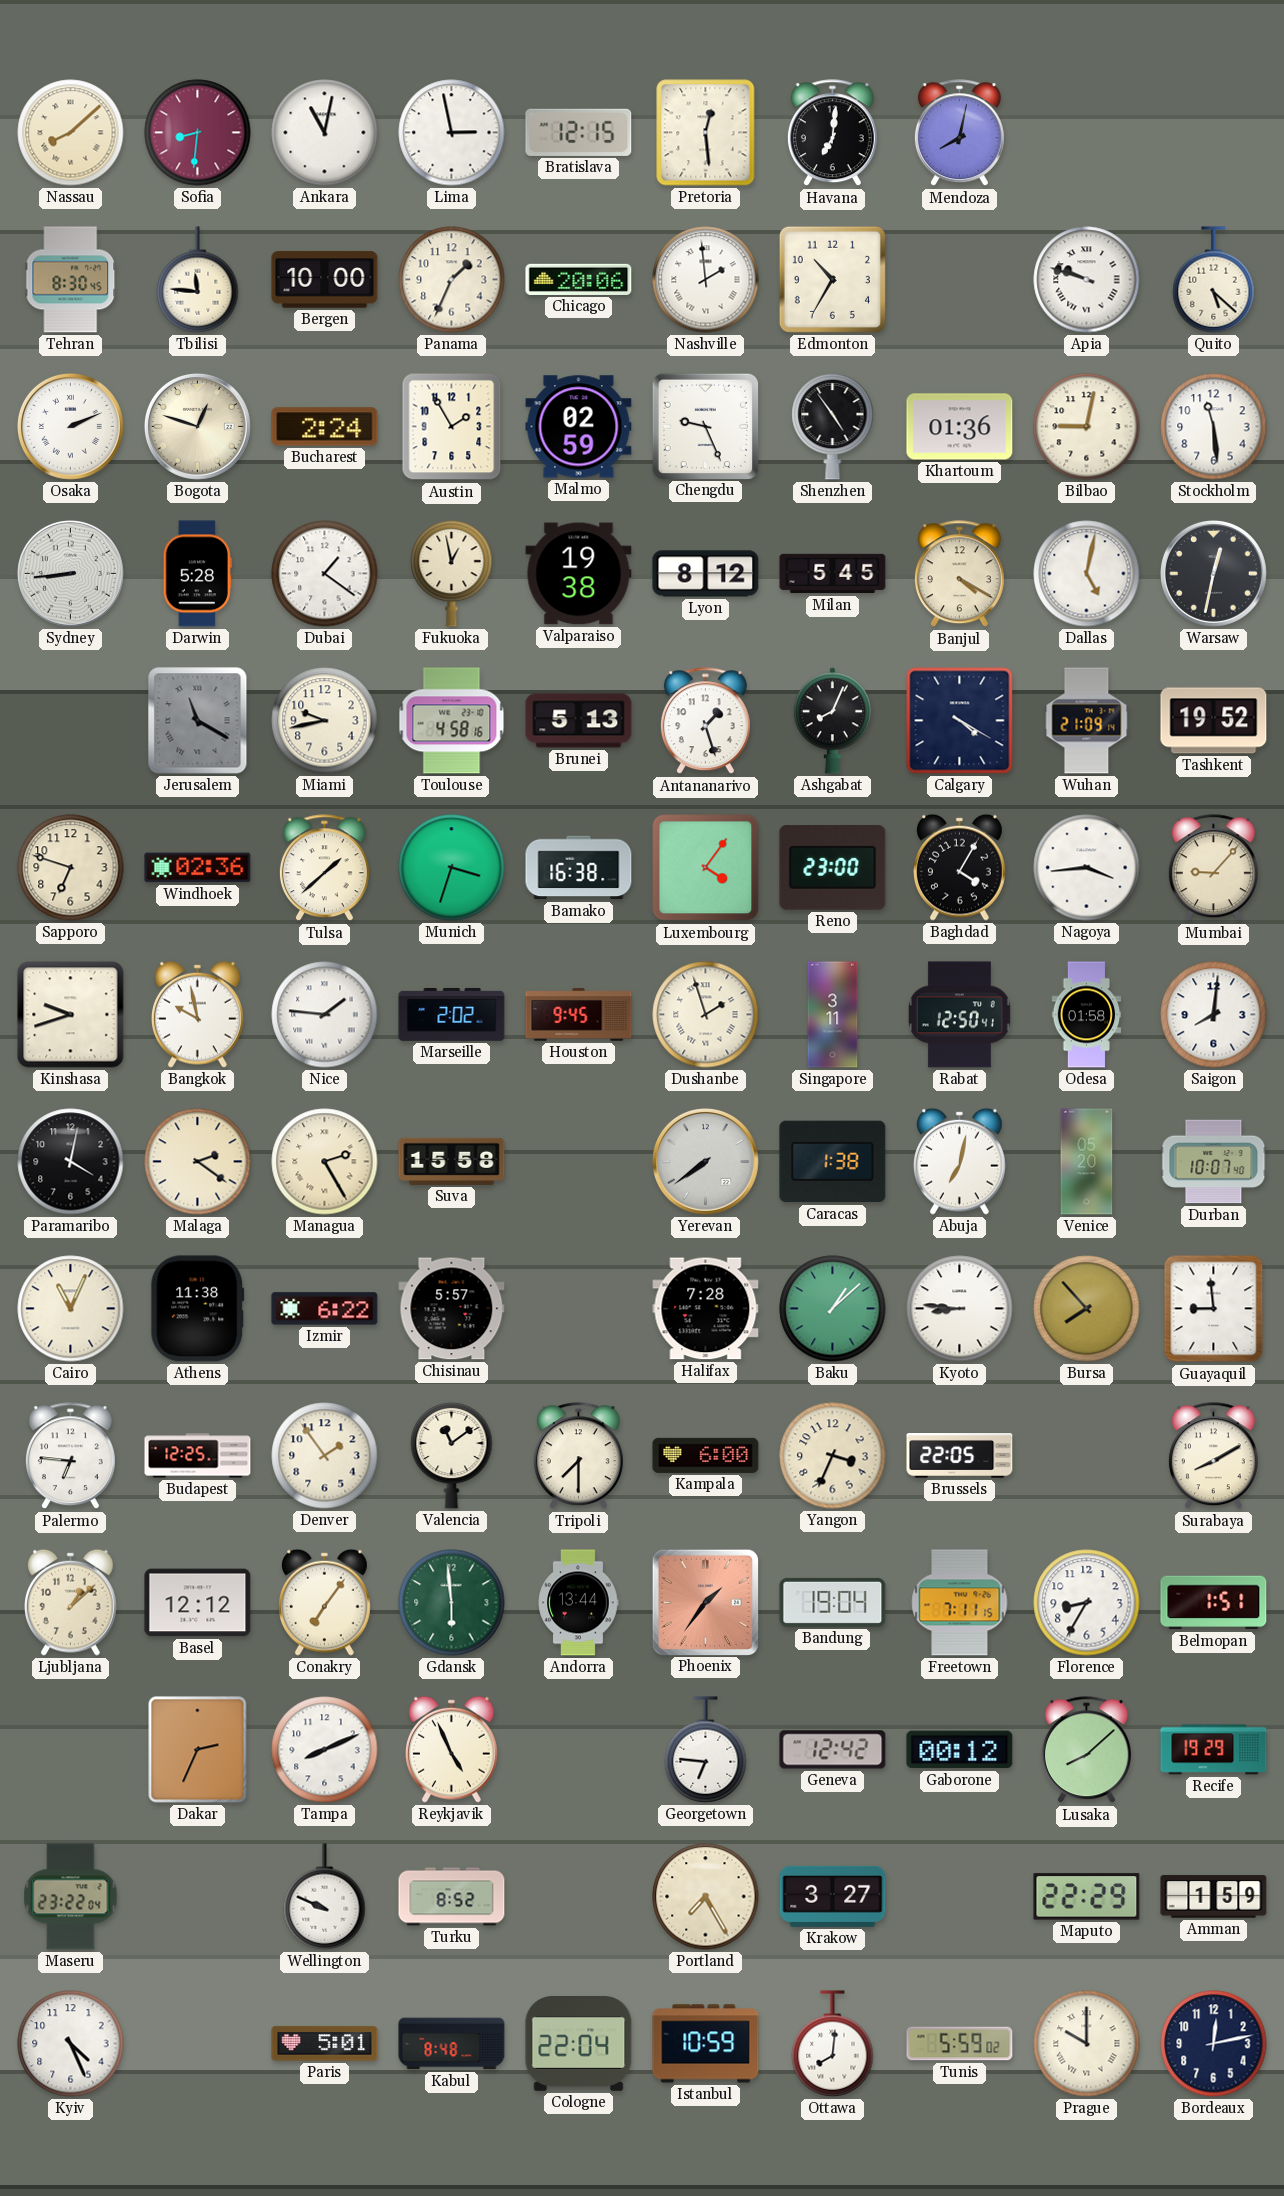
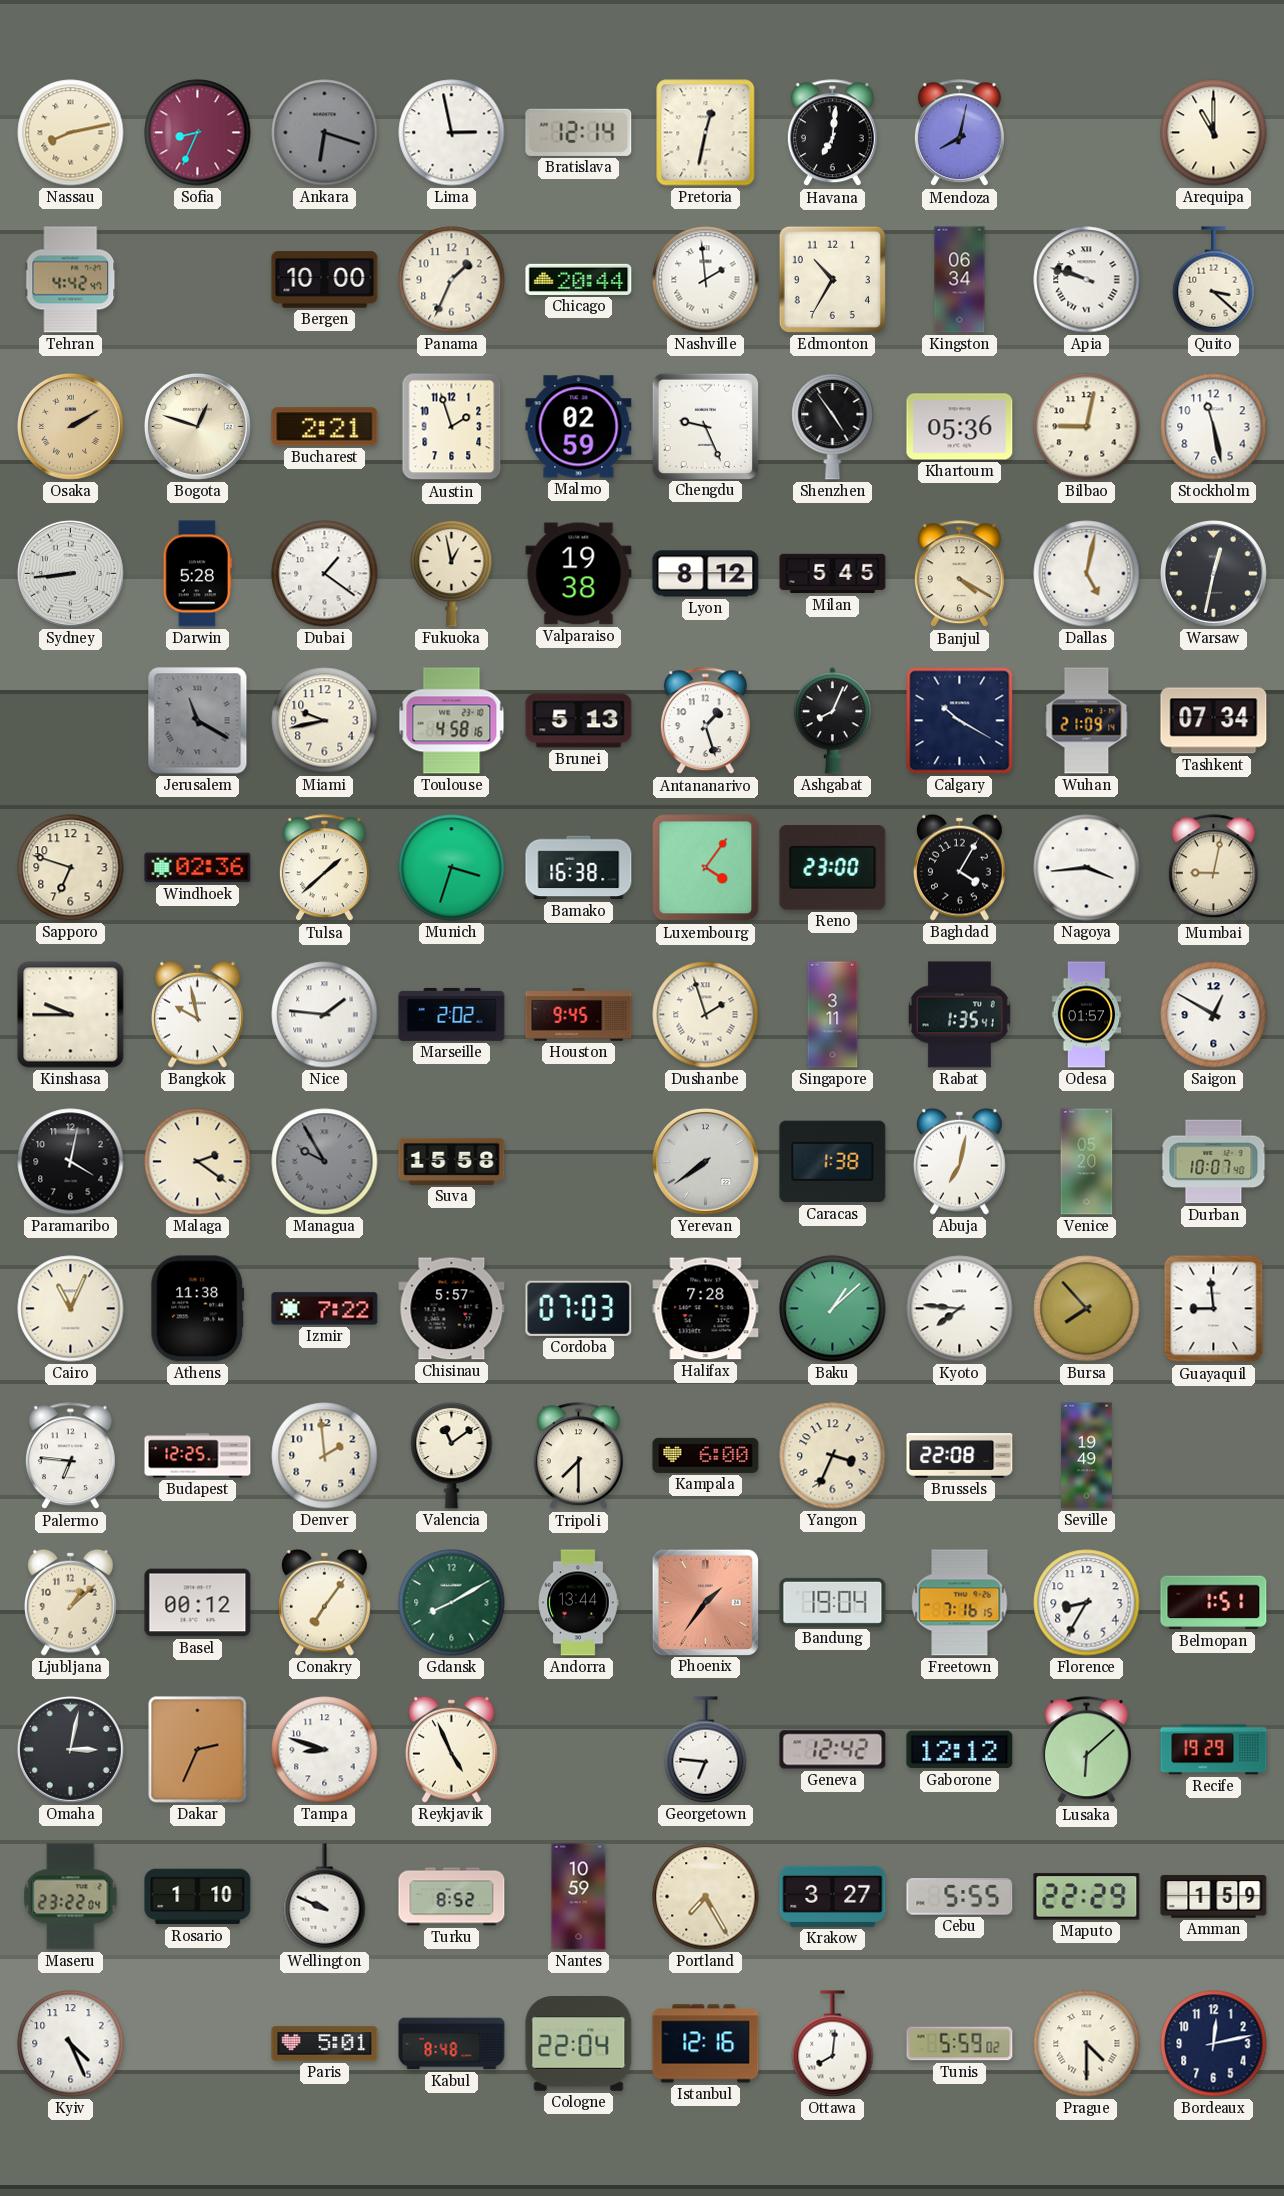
Nassau: 8:08 -> 8:13
Sofia: 8:31 -> 8:34
Ankara: 11:02 -> 6:18
Ankara dial: white -> grey
Bratislava: 12:15 -> 12:14
Pretoria: 12:29 -> 12:32
Arequipa: none -> 11:00
Tehran: 8:30 -> 4:42
Tbilisi: 11:46 -> none
Chicago: 20:06 -> 20:44
Kingston: none -> 06:34
Quito: 5:22 -> 3:22
Osaka: 2:11 -> 2:10
Osaka dial: white -> champagne
Bucharest: 2:24 -> 2:21
Austin: 1:55 -> 1:57
Khartoum: 01:36 -> 05:36
Stockholm: 11:29 -> 11:28
Calgary: 4:20 -> 10:20
Tashkent: 19:52 -> 07:34
Mumbai: 9:07 -> 9:02
Kinshasa: 9:42 -> 9:45
Rabat: 12:50 -> 1:35
Odesa: 01:58 -> 01:57
Saigon: 8:01 -> 12:50
Managua: 2:25 -> 9:55
Managua dial: cream -> grey
Izmir: 6:22 -> 7:22
Cordoba: none -> 07:03
Kyoto: 8:46 -> 7:46
Denver: 1:54 -> 1:59
Brussels: 22:05 -> 22:08
Seville: none -> 19:49
Surabaya: 8:10 -> none
Basel: 12:12 -> 00:12
Gdansk: 5:59 -> 8:10
Freetown: 7:11 -> 7:16
Omaha: none -> 3:02
Tampa: 8:11 -> 8:48
Gaborone: 00:12 -> 12:12
Lusaka: 8:08 -> 6:08
Rosario: none -> 1:10
Nantes: none -> 10:59
Cebu: none -> 5:55
Istanbul: 10:59 -> 12:16
Prague: 10:00 -> 4:30
